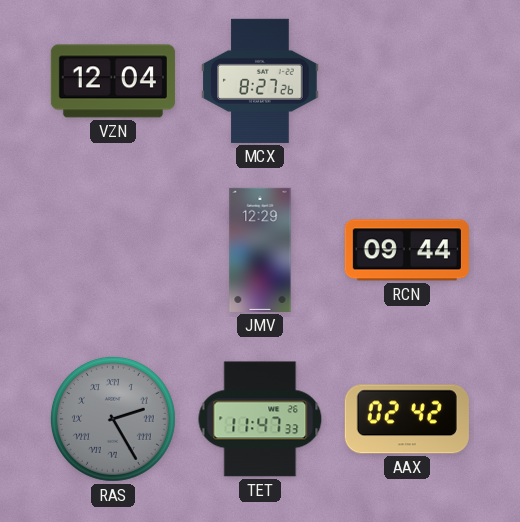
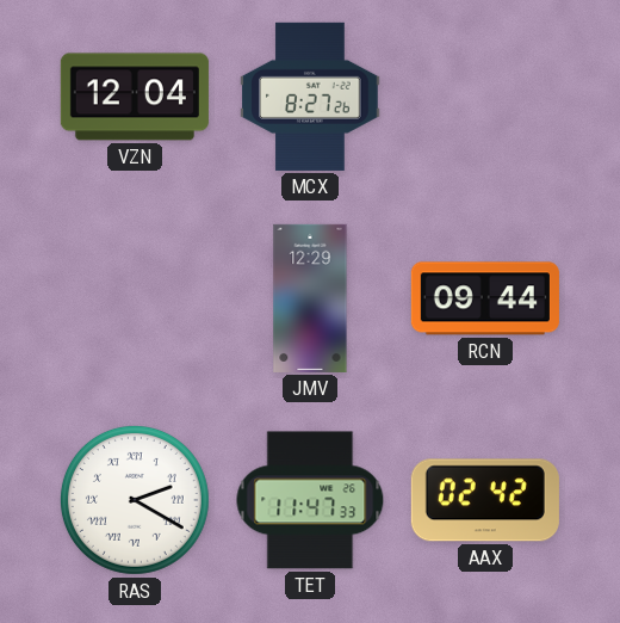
RAS: 2:25 -> 2:20
RAS dial: grey -> white
